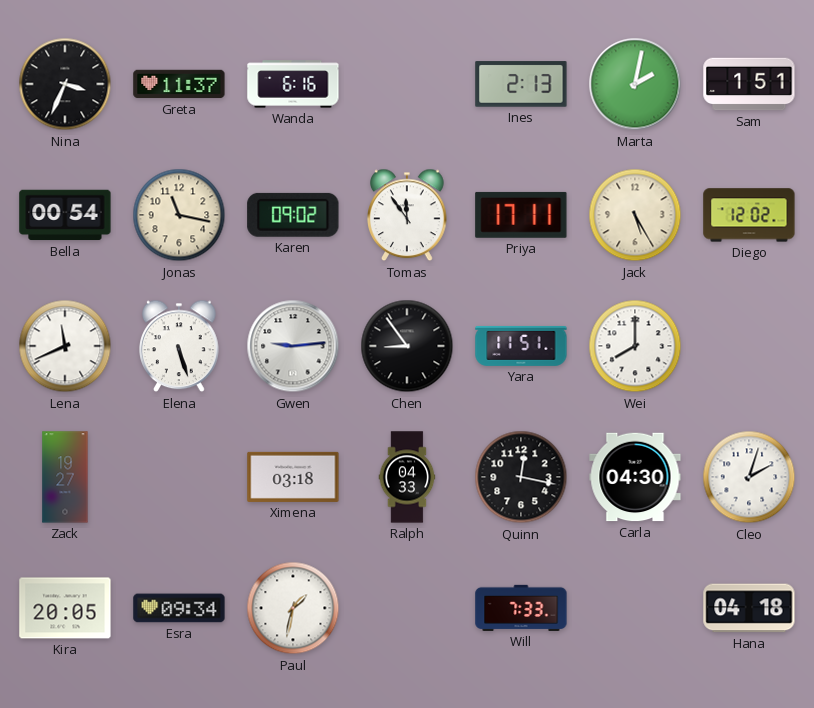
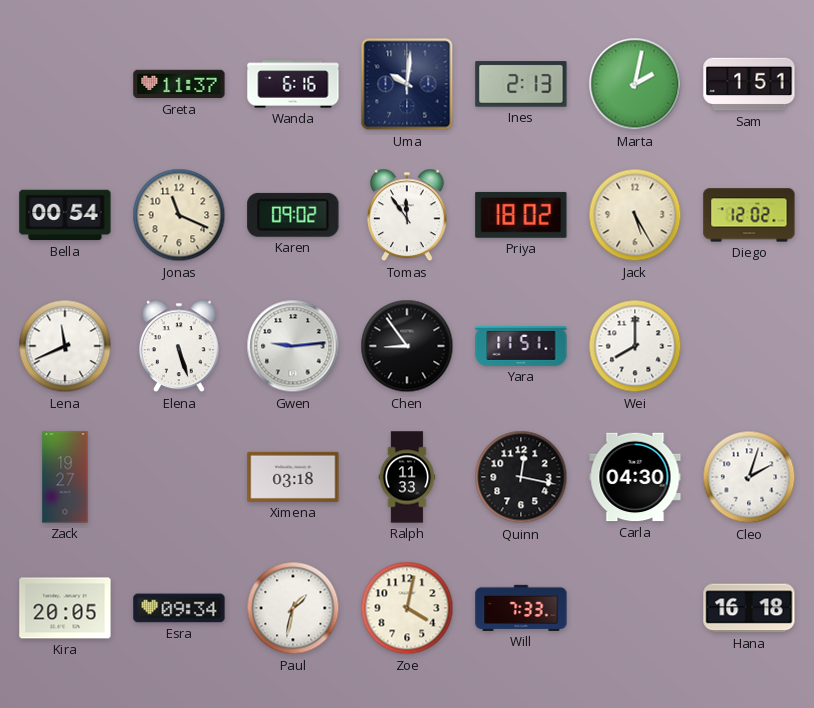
Nina: 3:34 -> none
Uma: none -> 10:01
Jonas: 11:17 -> 11:19
Priya: 17:11 -> 18:02
Ralph: 04:33 -> 11:33
Zoe: none -> 4:02
Hana: 04:18 -> 16:18
